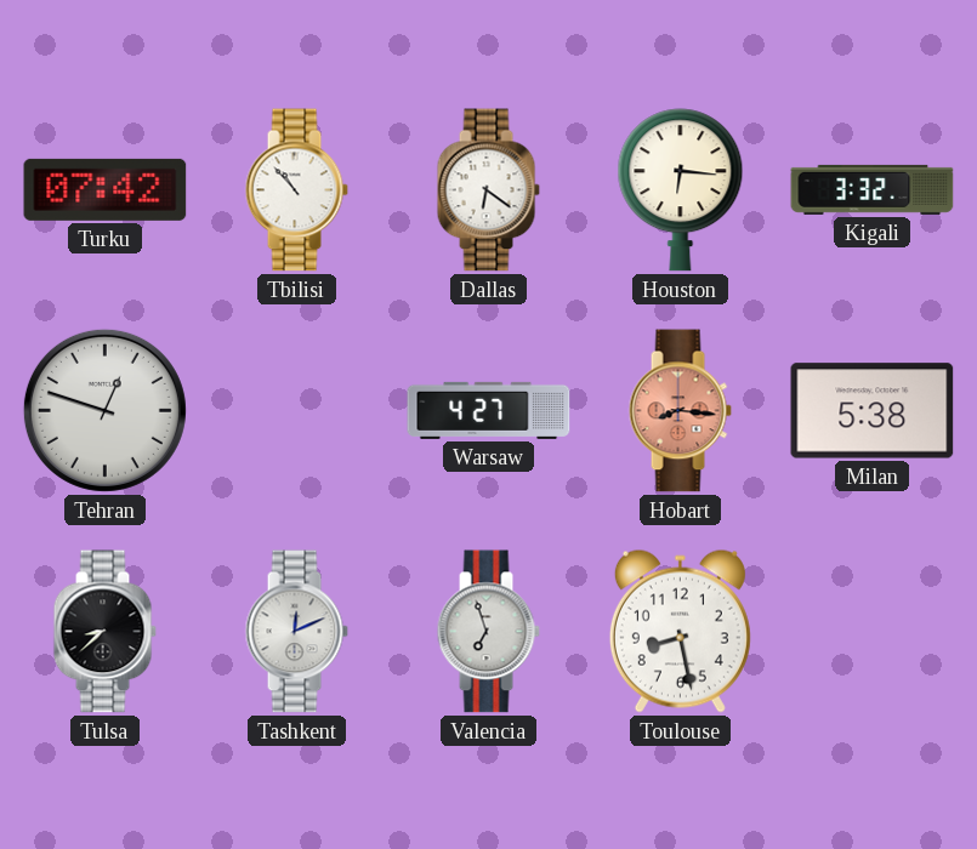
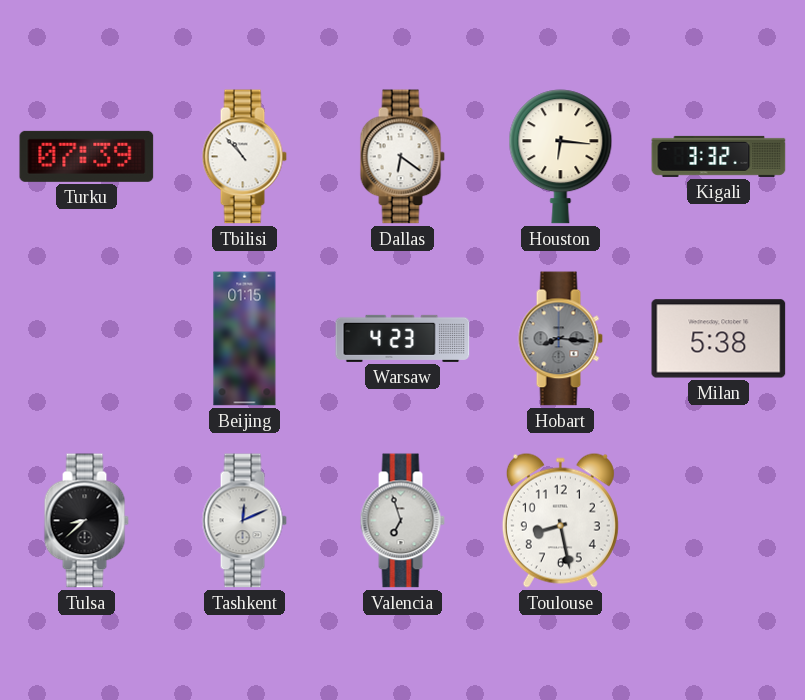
Turku: 07:42 -> 07:39
Tehran: 12:48 -> none
Beijing: none -> 01:15
Warsaw: 4:27 -> 4:23
Hobart dial: salmon -> grey
